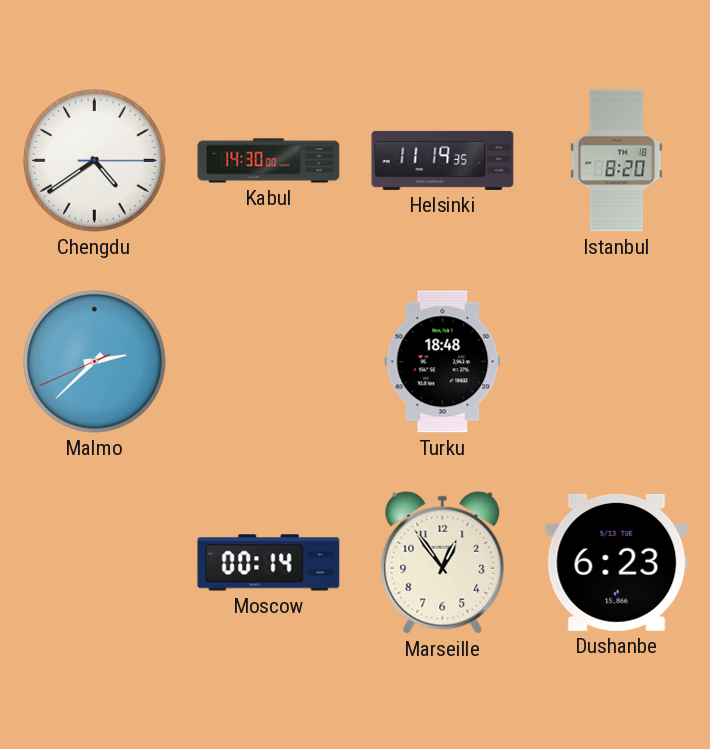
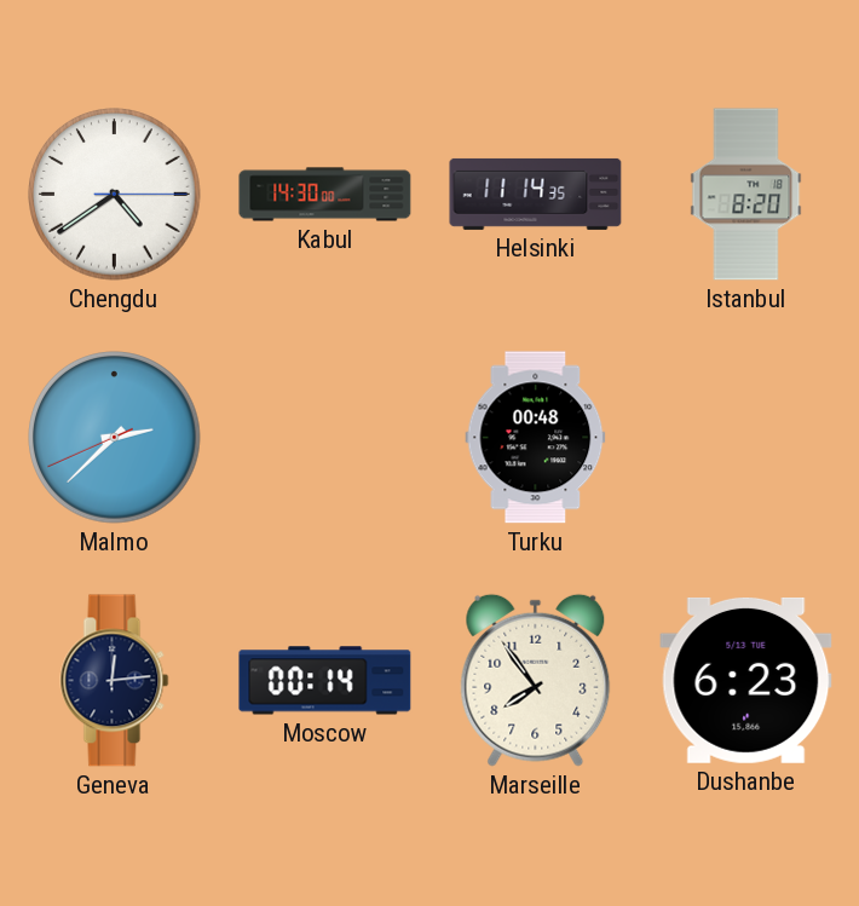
Helsinki: 11:19 -> 11:14
Turku: 18:48 -> 00:48
Geneva: none -> 12:14
Marseille: 12:54 -> 7:54
